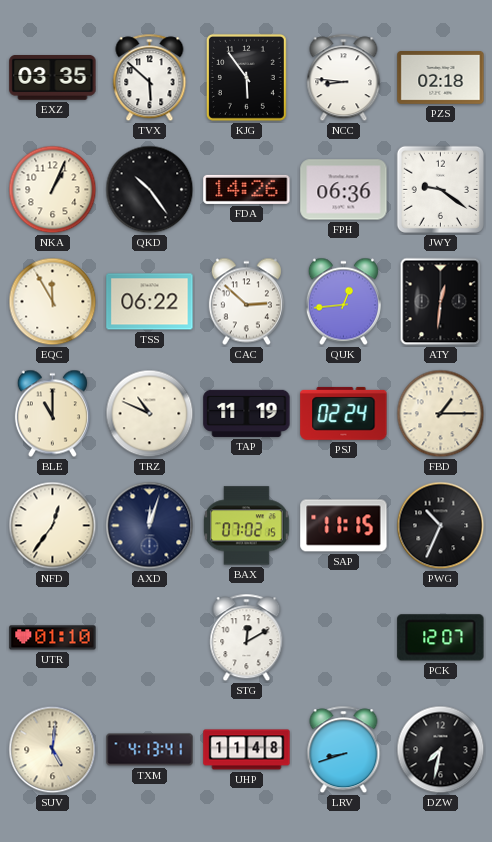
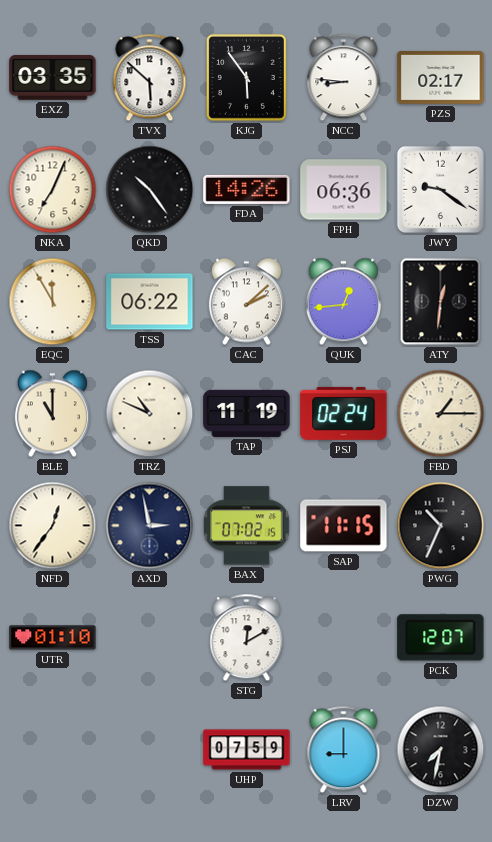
PZS: 02:18 -> 02:17
NKA: 1:04 -> 7:04
CAC: 2:52 -> 2:08
AXD: 12:03 -> 2:58
SUV: 5:01 -> none
TXM: 4:13 -> none
UHP: 11:48 -> 07:59
LRV: 8:42 -> 9:00
